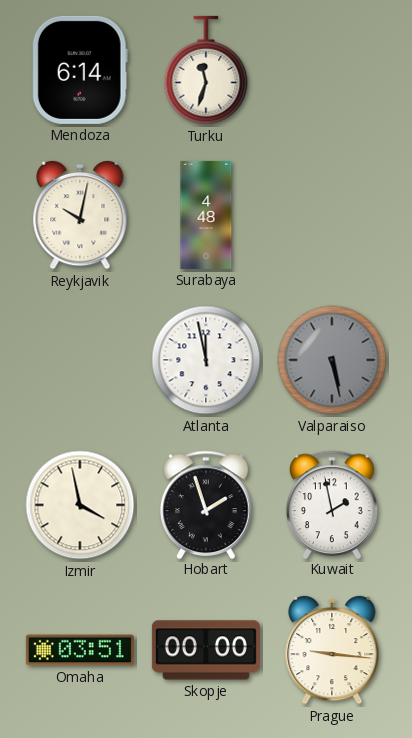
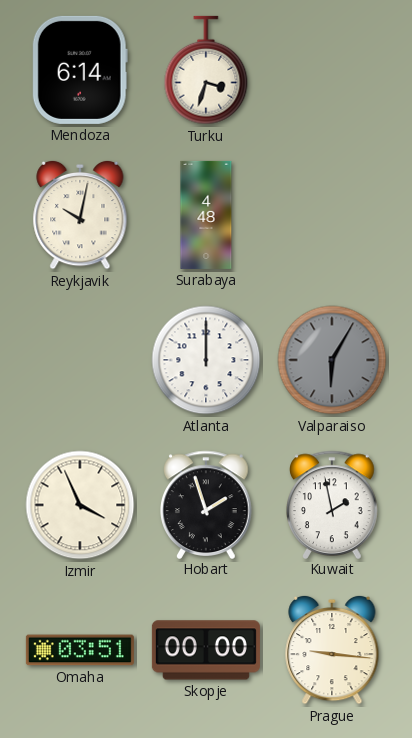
Turku: 11:33 -> 3:33
Atlanta: 11:58 -> 12:00
Valparaiso: 5:28 -> 6:05
Izmir: 3:58 -> 3:56
